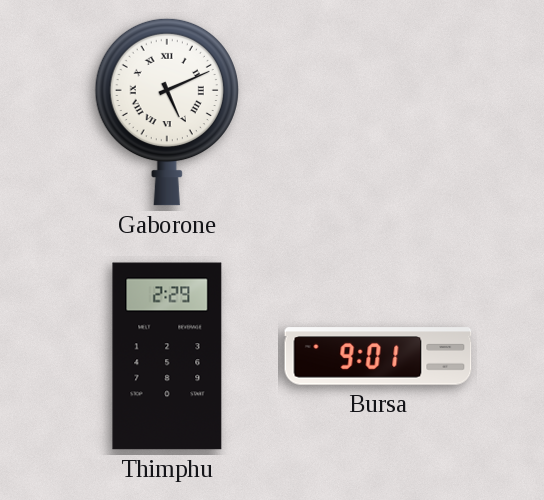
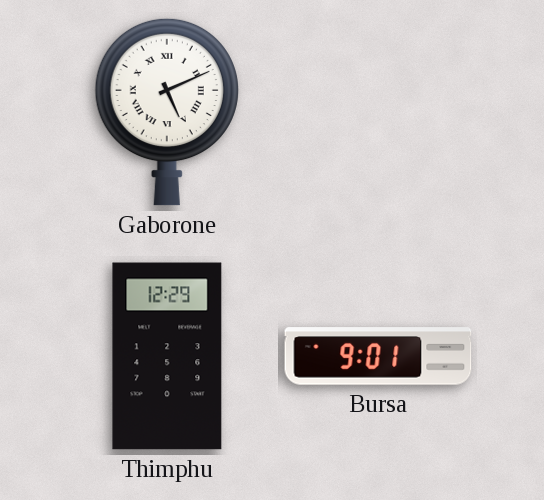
Thimphu: 2:29 -> 12:29
